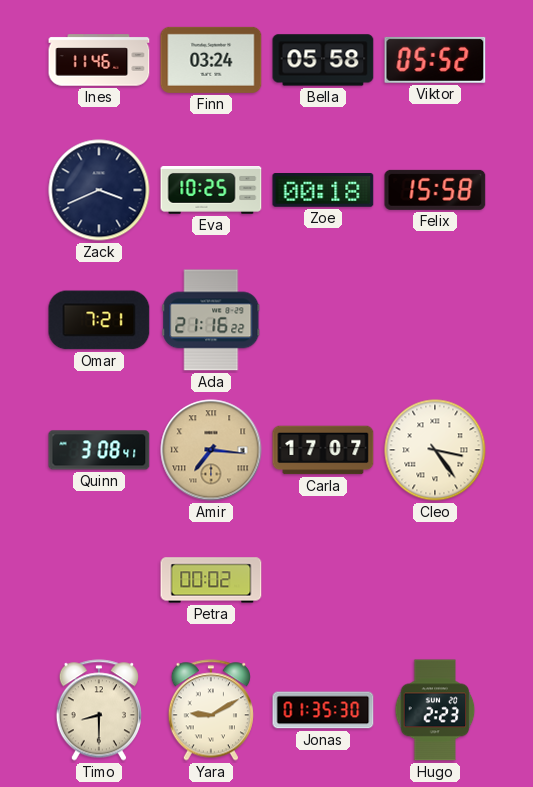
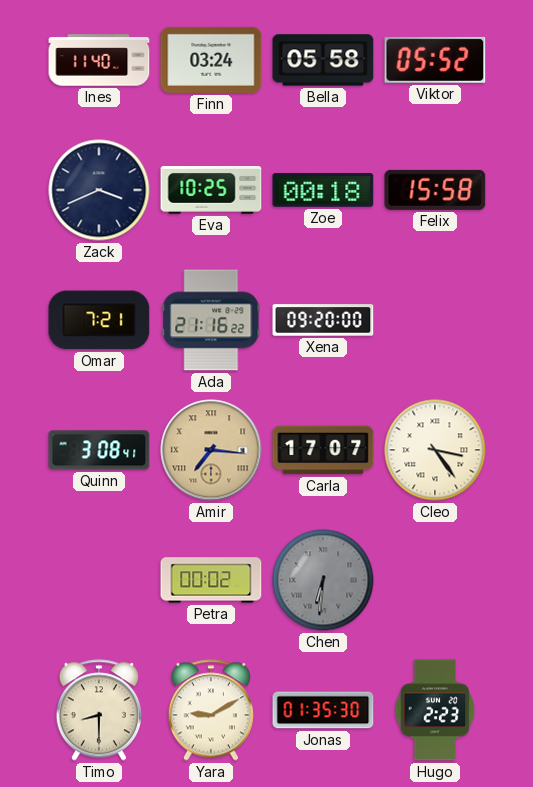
Ines: 11:46 -> 11:40
Xena: none -> 09:20
Chen: none -> 6:31
